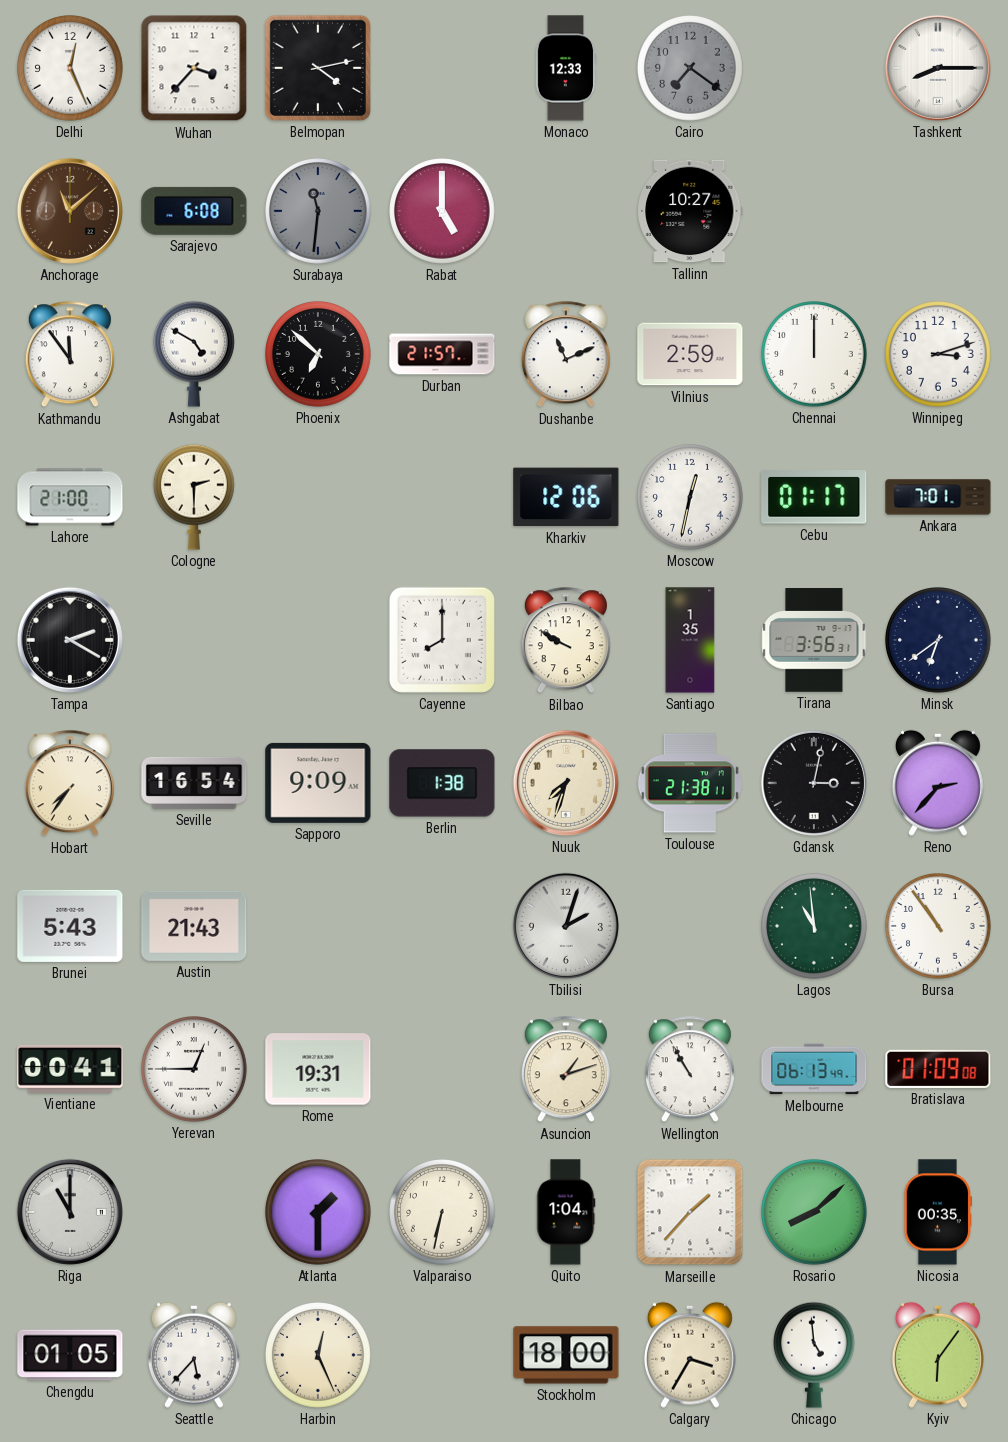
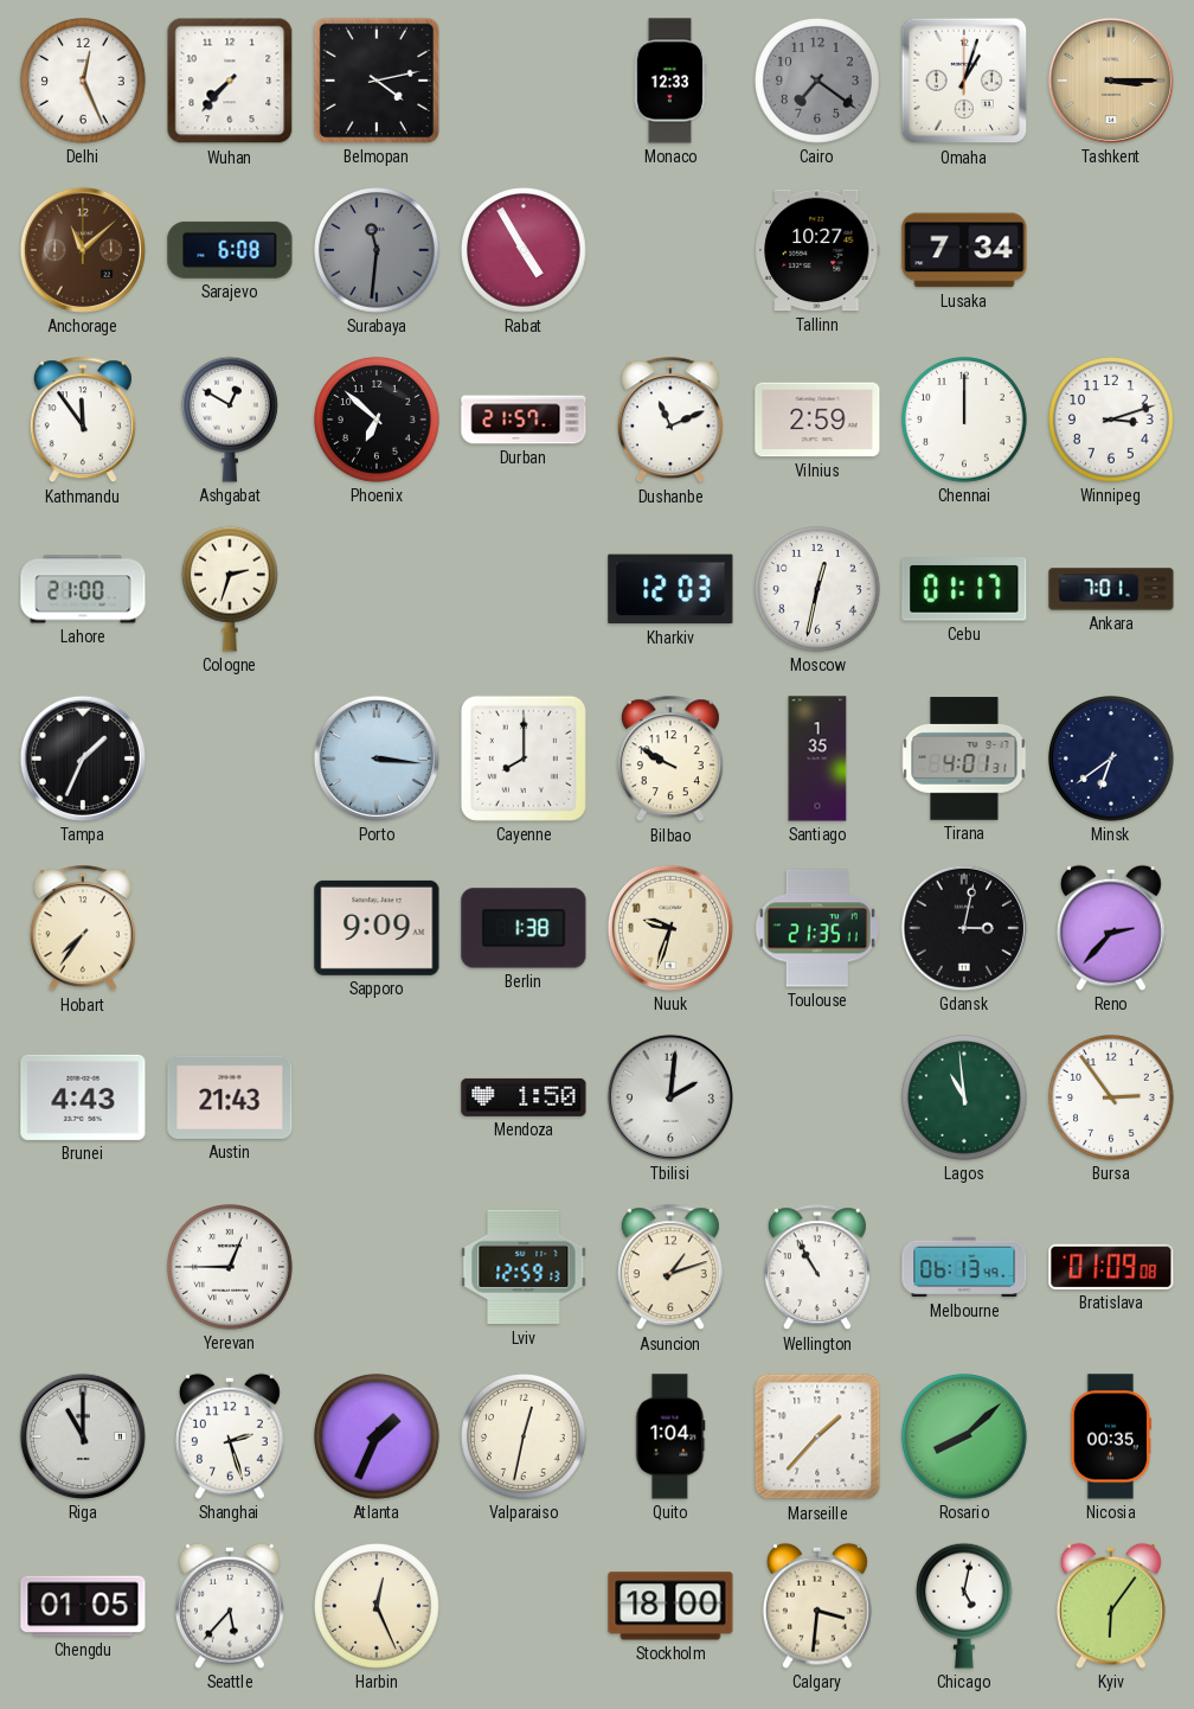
Wuhan: 3:37 -> 7:37
Omaha: none -> 1:03
Tashkent: 8:15 -> 3:15
Tashkent dial: white -> champagne
Rabat: 5:00 -> 4:55
Lusaka: none -> 7:34
Ashgabat: 4:50 -> 12:50
Cologne: 2:30 -> 2:33
Kharkiv: 12:06 -> 12:03
Tampa: 2:20 -> 1:34
Porto: none -> 3:16
Tirana: 3:56 -> 4:01
Seville: 16:54 -> none
Nuuk: 7:33 -> 9:33
Toulouse: 21:38 -> 21:35
Brunei: 5:43 -> 4:43
Mendoza: none -> 1:50
Tbilisi: 2:03 -> 2:01
Bursa: 10:54 -> 2:54
Vientiane: 00:41 -> none
Rome: 19:31 -> none
Lviv: none -> 12:59
Shanghai: none -> 2:27
Atlanta: 1:30 -> 1:34
Valparaiso: 6:32 -> 12:32
Calgary: 3:35 -> 3:31
Chicago: 4:59 -> 5:02
